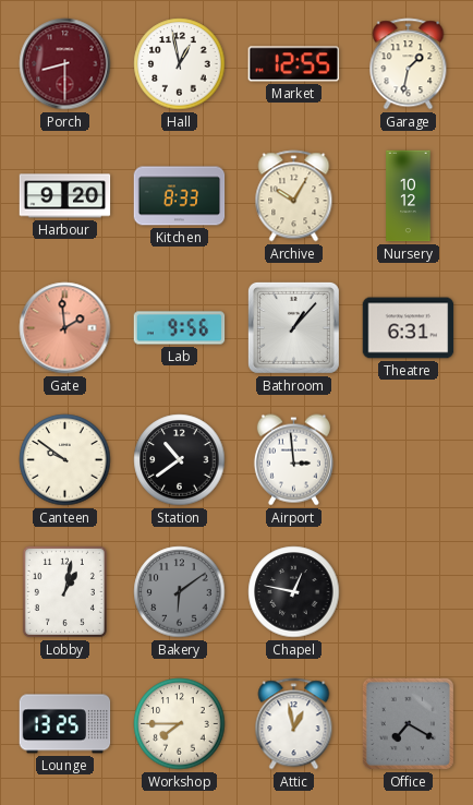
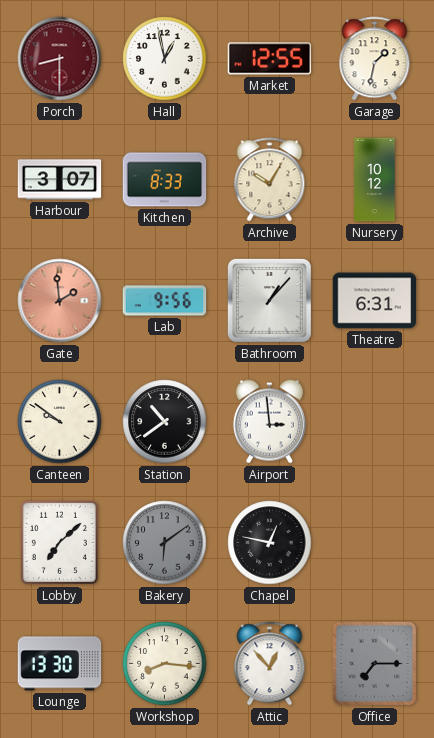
Harbour: 9:20 -> 3:07
Lobby: 1:02 -> 7:08
Lounge: 13:25 -> 13:30
Workshop: 7:45 -> 8:16
Attic: 12:58 -> 12:53
Office: 7:20 -> 7:15
